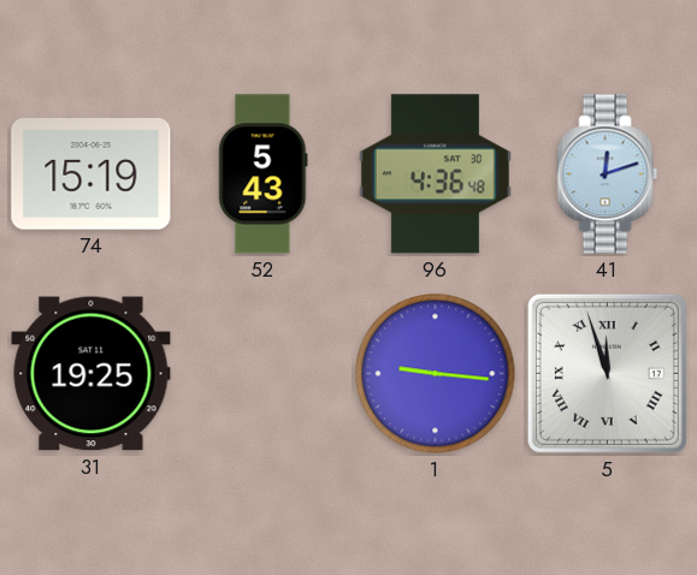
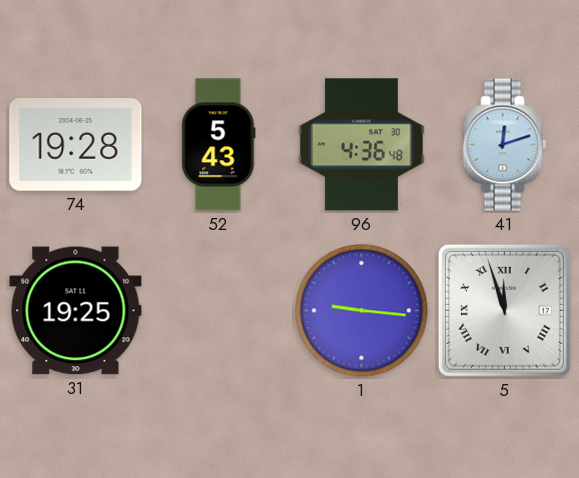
74: 15:19 -> 19:28
